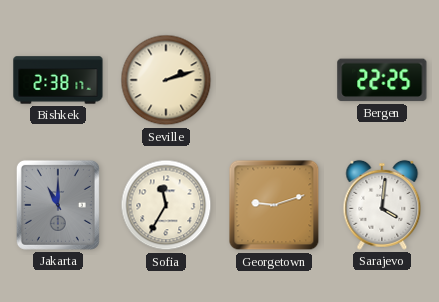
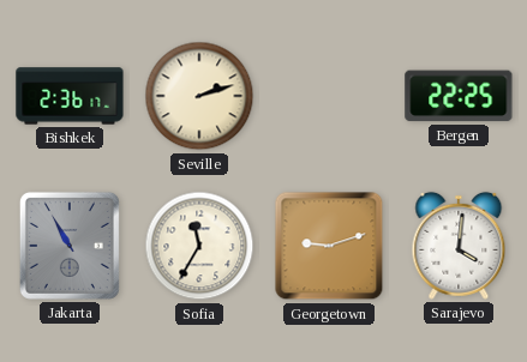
Bishkek: 2:38 -> 2:36
Jakarta: 11:00 -> 10:55
